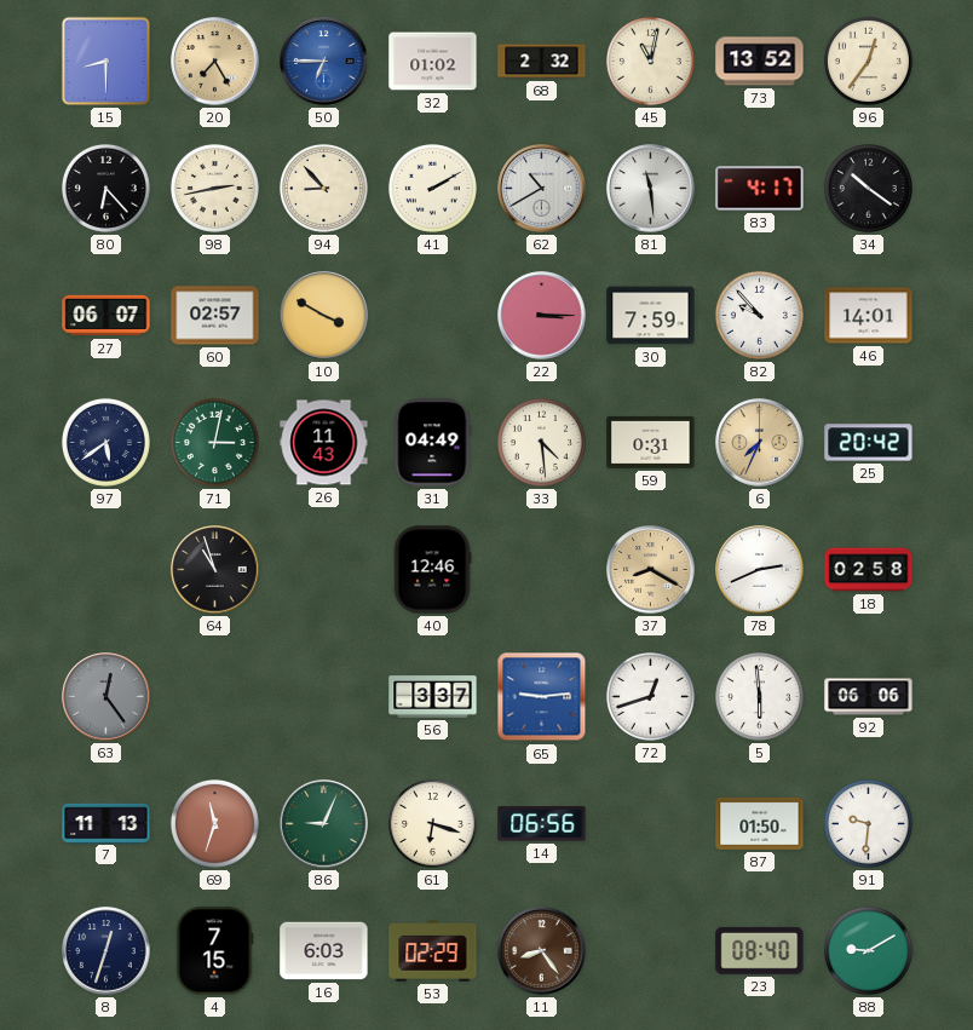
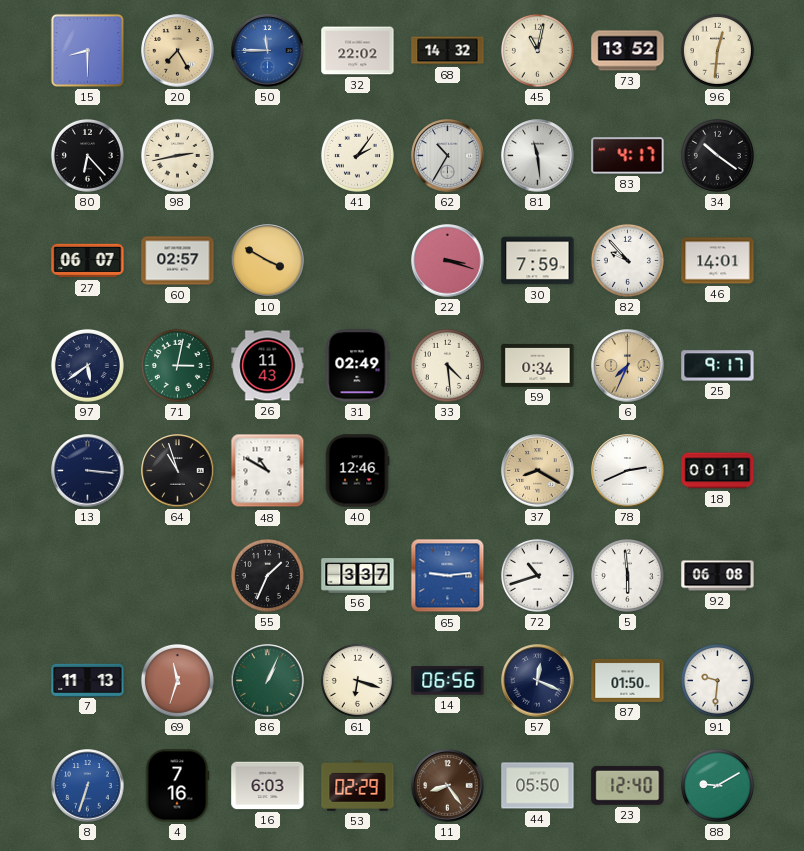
50: 6:45 -> 11:45
32: 01:02 -> 22:02
68: 2:32 -> 14:32
96: 12:36 -> 12:31
94: 8:53 -> none
41: 2:10 -> 2:06
62: 10:40 -> 10:35
22: 3:15 -> 3:18
31: 04:49 -> 02:49
59: 0:31 -> 0:34
25: 20:42 -> 9:17
13: none -> 3:16
48: none -> 10:50
18: 02:58 -> 00:11
63: 12:24 -> none
55: none -> 1:34
72: 12:42 -> 10:42
92: 06:06 -> 06:08
86: 9:04 -> 1:04
57: none -> 12:19
8: 12:33 -> 6:33
8 dial: navy -> blue
4: 7:15 -> 7:16
44: none -> 05:50
23: 08:40 -> 12:40
